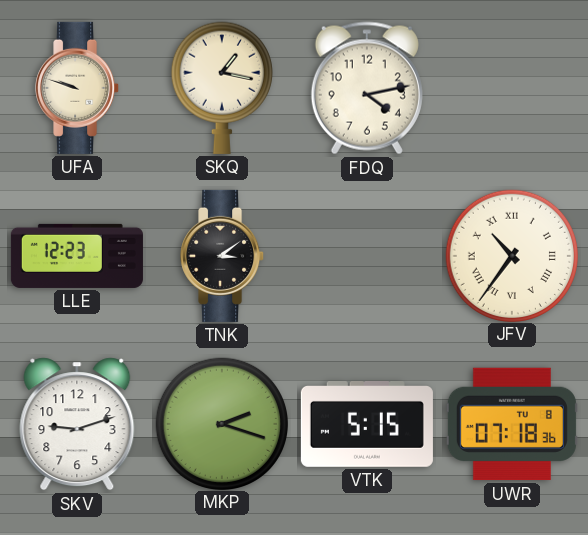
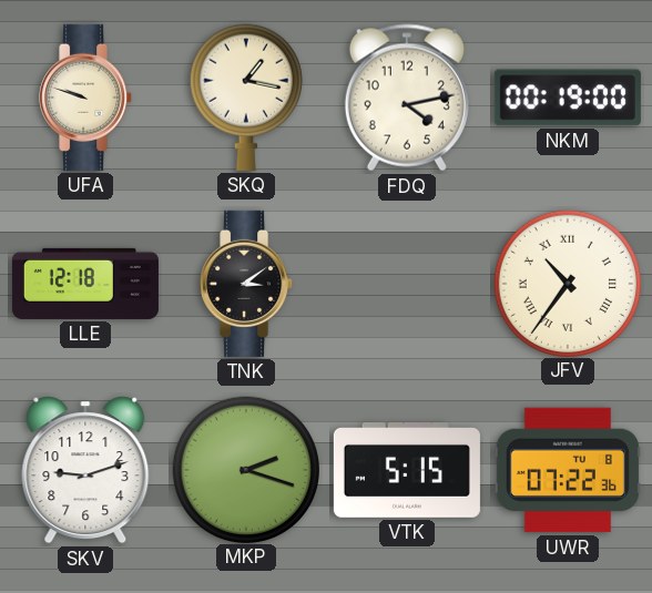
NKM: none -> 00:19
LLE: 12:23 -> 12:18
UWR: 07:18 -> 07:22
